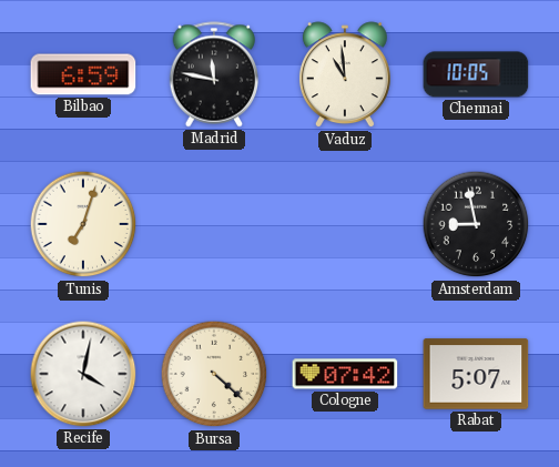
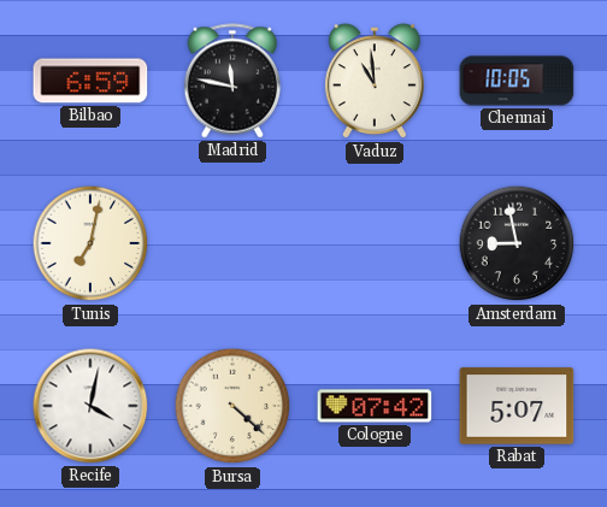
Tunis: 7:03 -> 7:02
